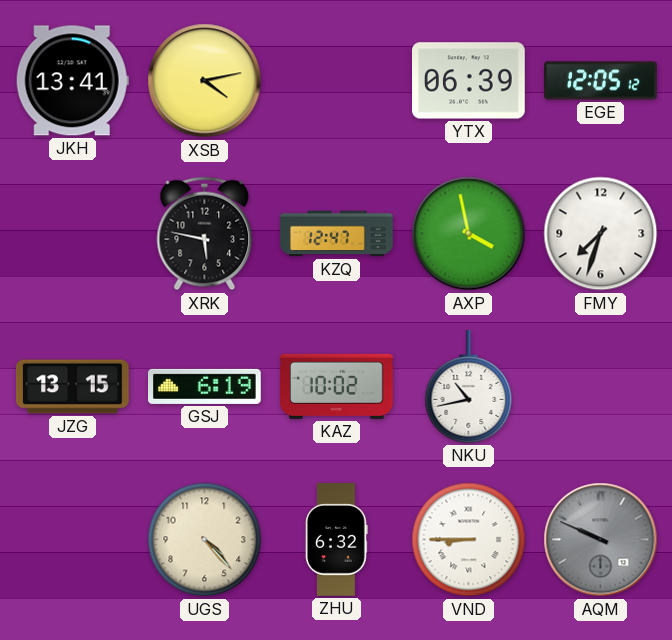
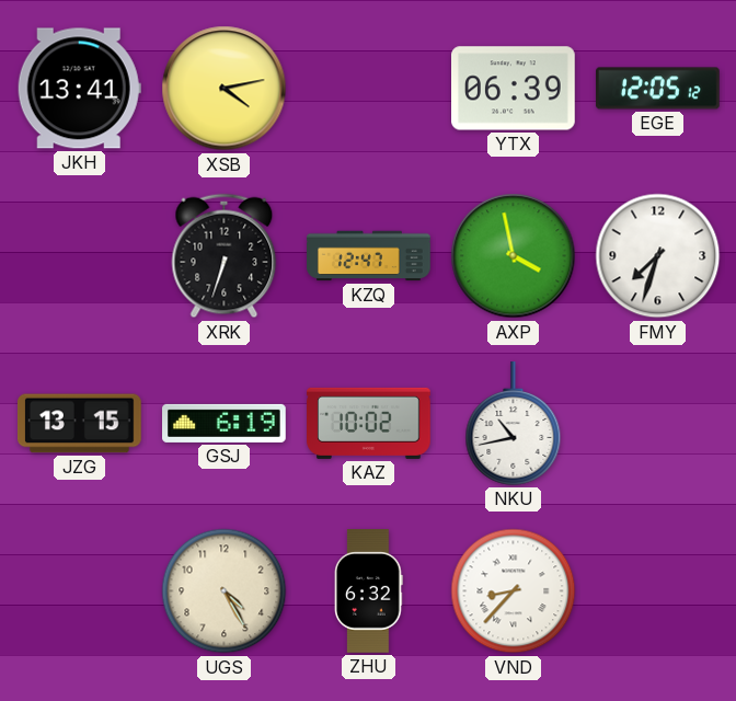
XRK: 5:47 -> 6:33
UGS: 4:23 -> 4:25
VND: 8:45 -> 8:37
AQM: 9:49 -> none
